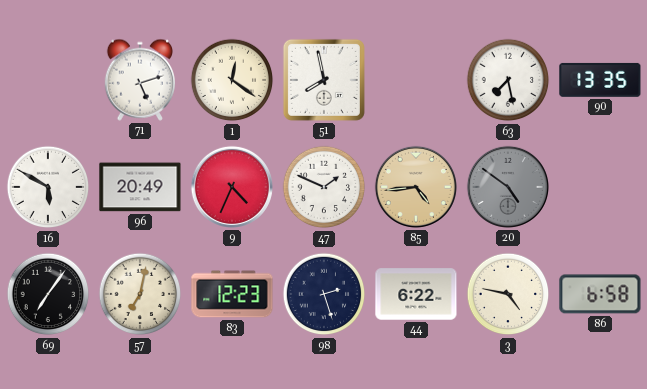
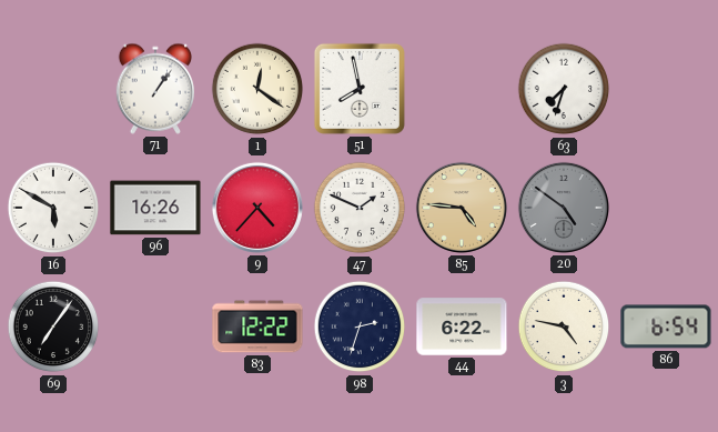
71: 5:12 -> 1:06
63: 7:28 -> 7:33
90: 13:35 -> none
96: 20:49 -> 16:26
9: 4:34 -> 4:37
85: 4:44 -> 4:46
57: 7:02 -> none
83: 12:23 -> 12:22
98: 2:27 -> 2:33
86: 6:58 -> 6:54
